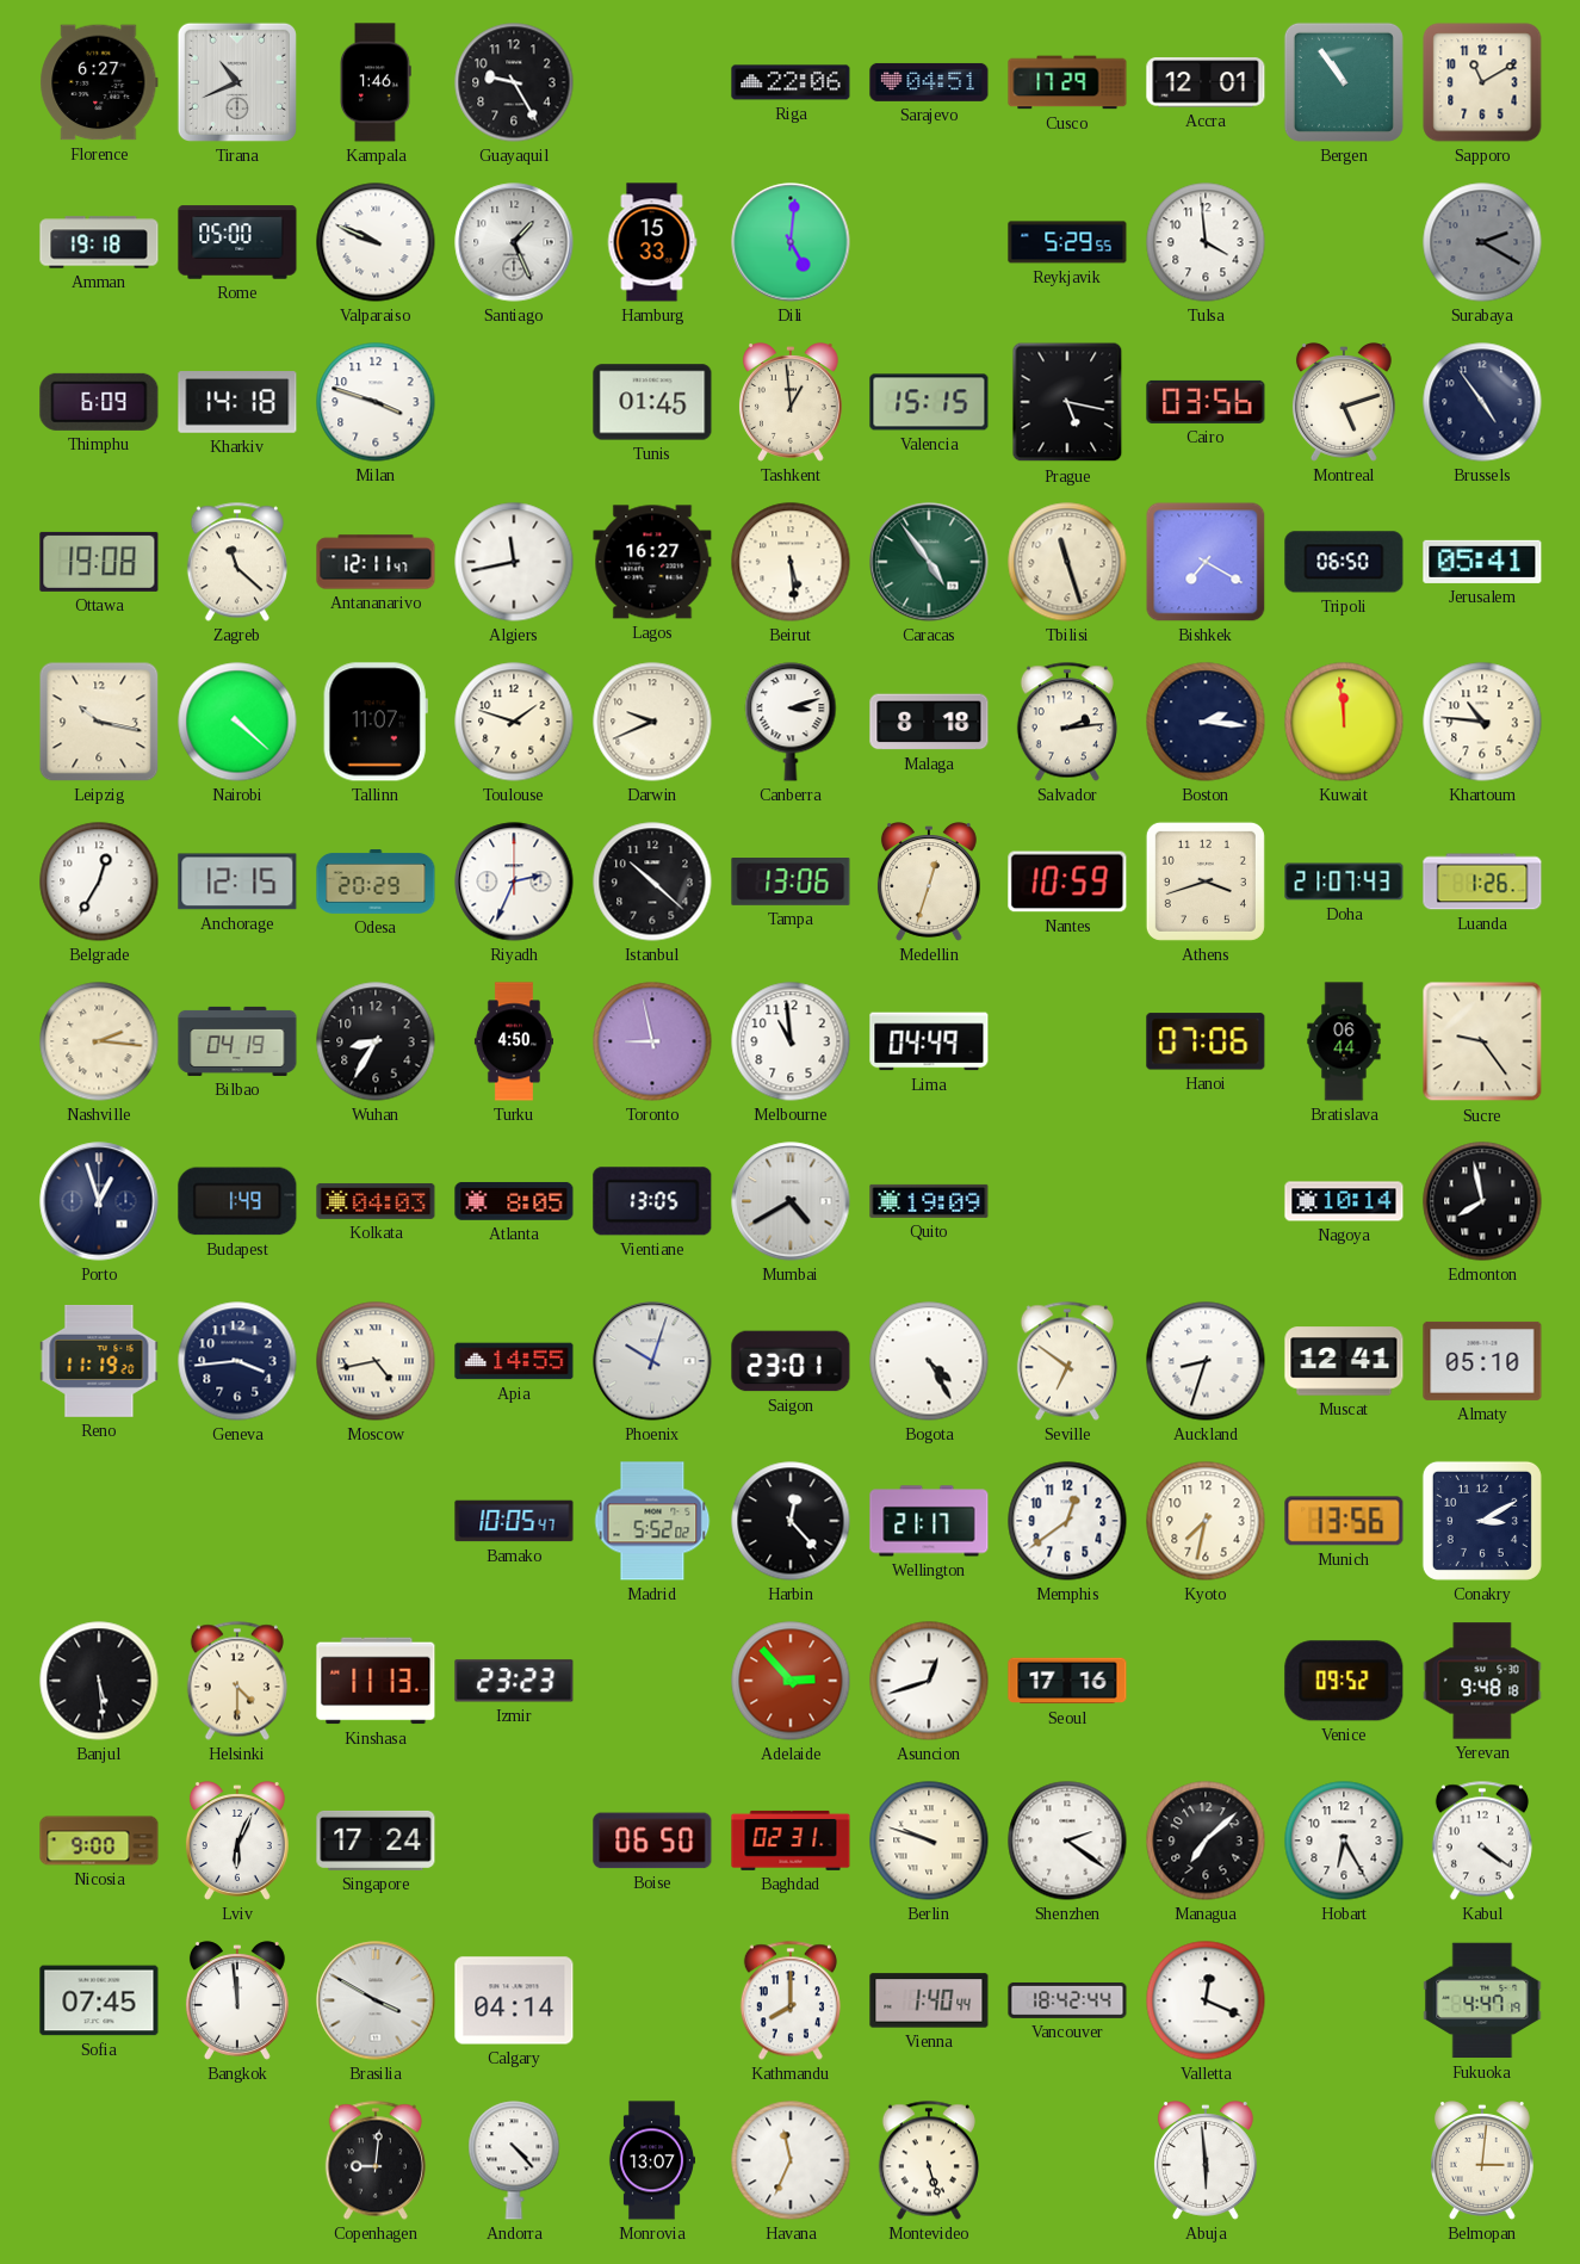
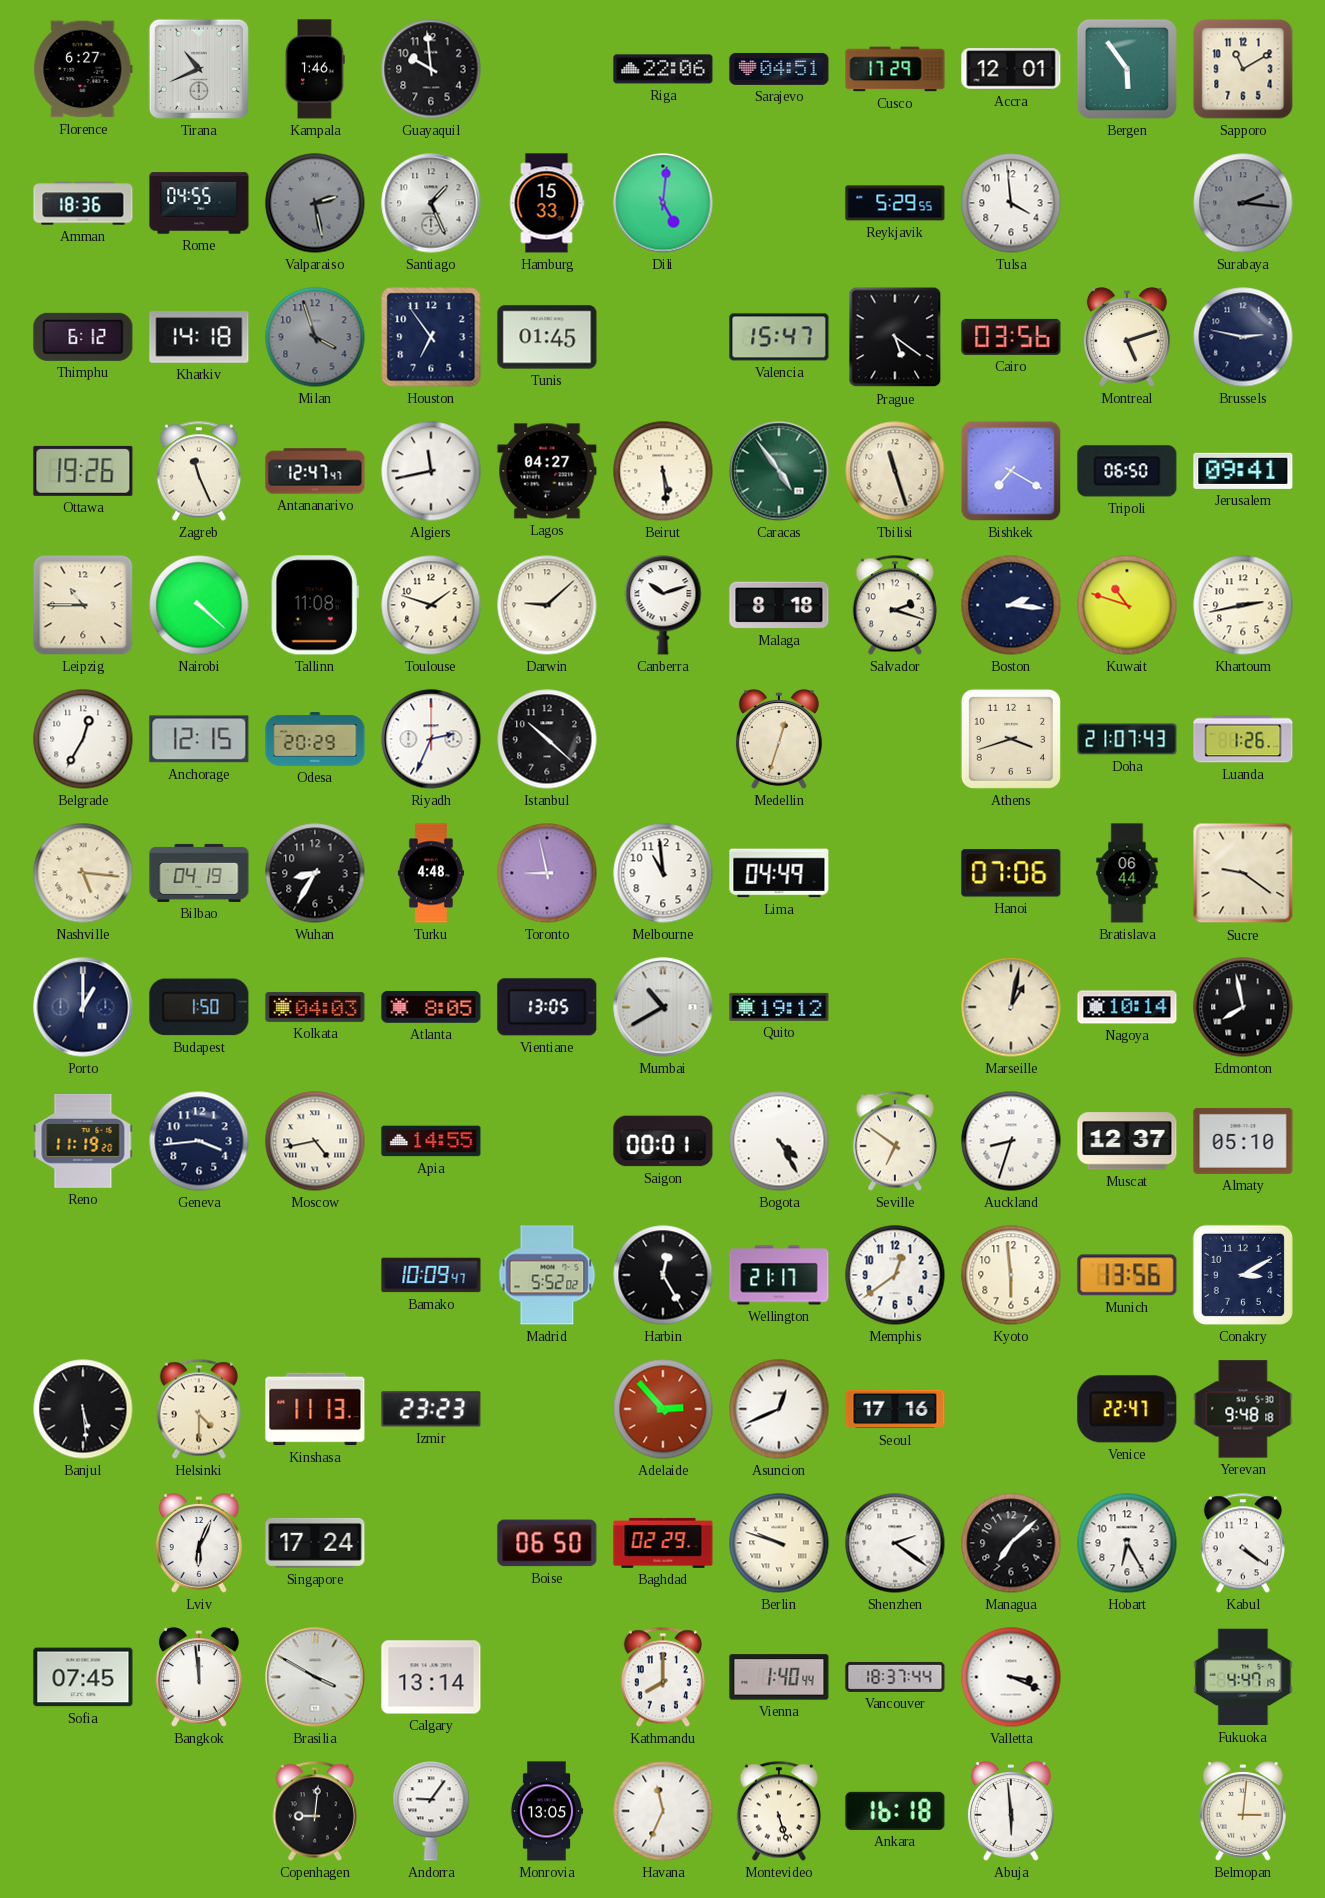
Guayaquil: 9:25 -> 9:59
Bergen: 10:54 -> 5:54
Amman: 19:18 -> 18:36
Rome: 05:00 -> 04:55
Valparaiso: 9:49 -> 2:28
Valparaiso dial: white -> grey
Surabaya: 2:20 -> 2:16
Thimphu: 6:09 -> 6:12
Milan: 3:48 -> 3:57
Milan dial: white -> grey
Houston: none -> 6:54
Tashkent: 12:59 -> none
Valencia: 15:15 -> 15:47
Prague: 5:17 -> 5:21
Brussels: 4:54 -> 2:47
Ottawa: 19:08 -> 19:26
Zagreb: 11:22 -> 11:26
Antananarivo: 12:11 -> 12:47
Lagos: 16:27 -> 04:27
Jerusalem: 05:41 -> 09:41
Leipzig: 10:17 -> 10:45
Tallinn: 11:07 -> 11:08
Darwin: 9:41 -> 9:08
Canberra: 3:12 -> 10:12
Salvador: 2:14 -> 2:18
Kuwait: 11:59 -> 10:48
Khartoum: 10:46 -> 2:43
Tampa: 13:06 -> none
Nantes: 10:59 -> none
Nashville: 2:16 -> 5:16
Turku: 4:50 -> 4:48
Sucre: 9:24 -> 9:21
Porto: 12:57 -> 1:00
Budapest: 1:49 -> 1:50
Mumbai: 4:40 -> 10:40
Quito: 19:09 -> 19:12
Marseille: none -> 1:02
Phoenix: 10:03 -> none
Saigon: 23:01 -> 00:01
Muscat: 12:41 -> 12:37
Bamako: 10:05 -> 10:09
Harbin: 12:23 -> 12:25
Kyoto: 7:32 -> 5:59
Asuncion: 12:42 -> 12:41
Venice: 09:52 -> 22:47
Nicosia: 9:00 -> none
Baghdad: 02:31 -> 02:29
Calgary: 04:14 -> 13:14
Vancouver: 18:42 -> 18:37
Valletta: 12:19 -> 3:19
Andorra: 4:23 -> 9:06
Monrovia: 13:07 -> 13:05
Ankara: none -> 16:18
